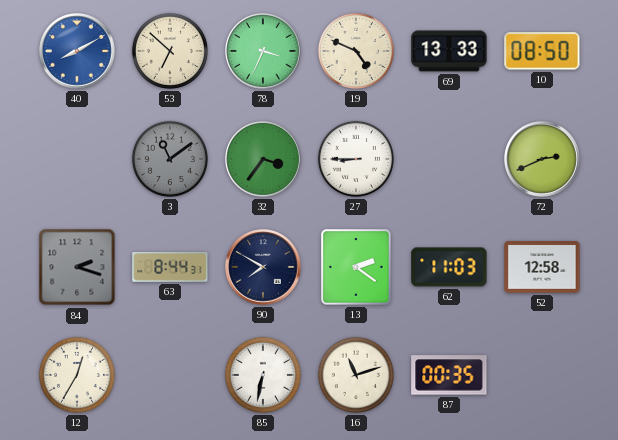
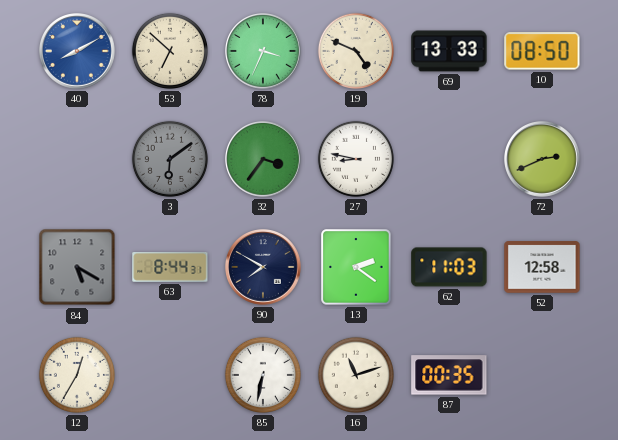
3: 11:09 -> 6:09
27: 8:45 -> 8:47
84: 2:18 -> 5:20
